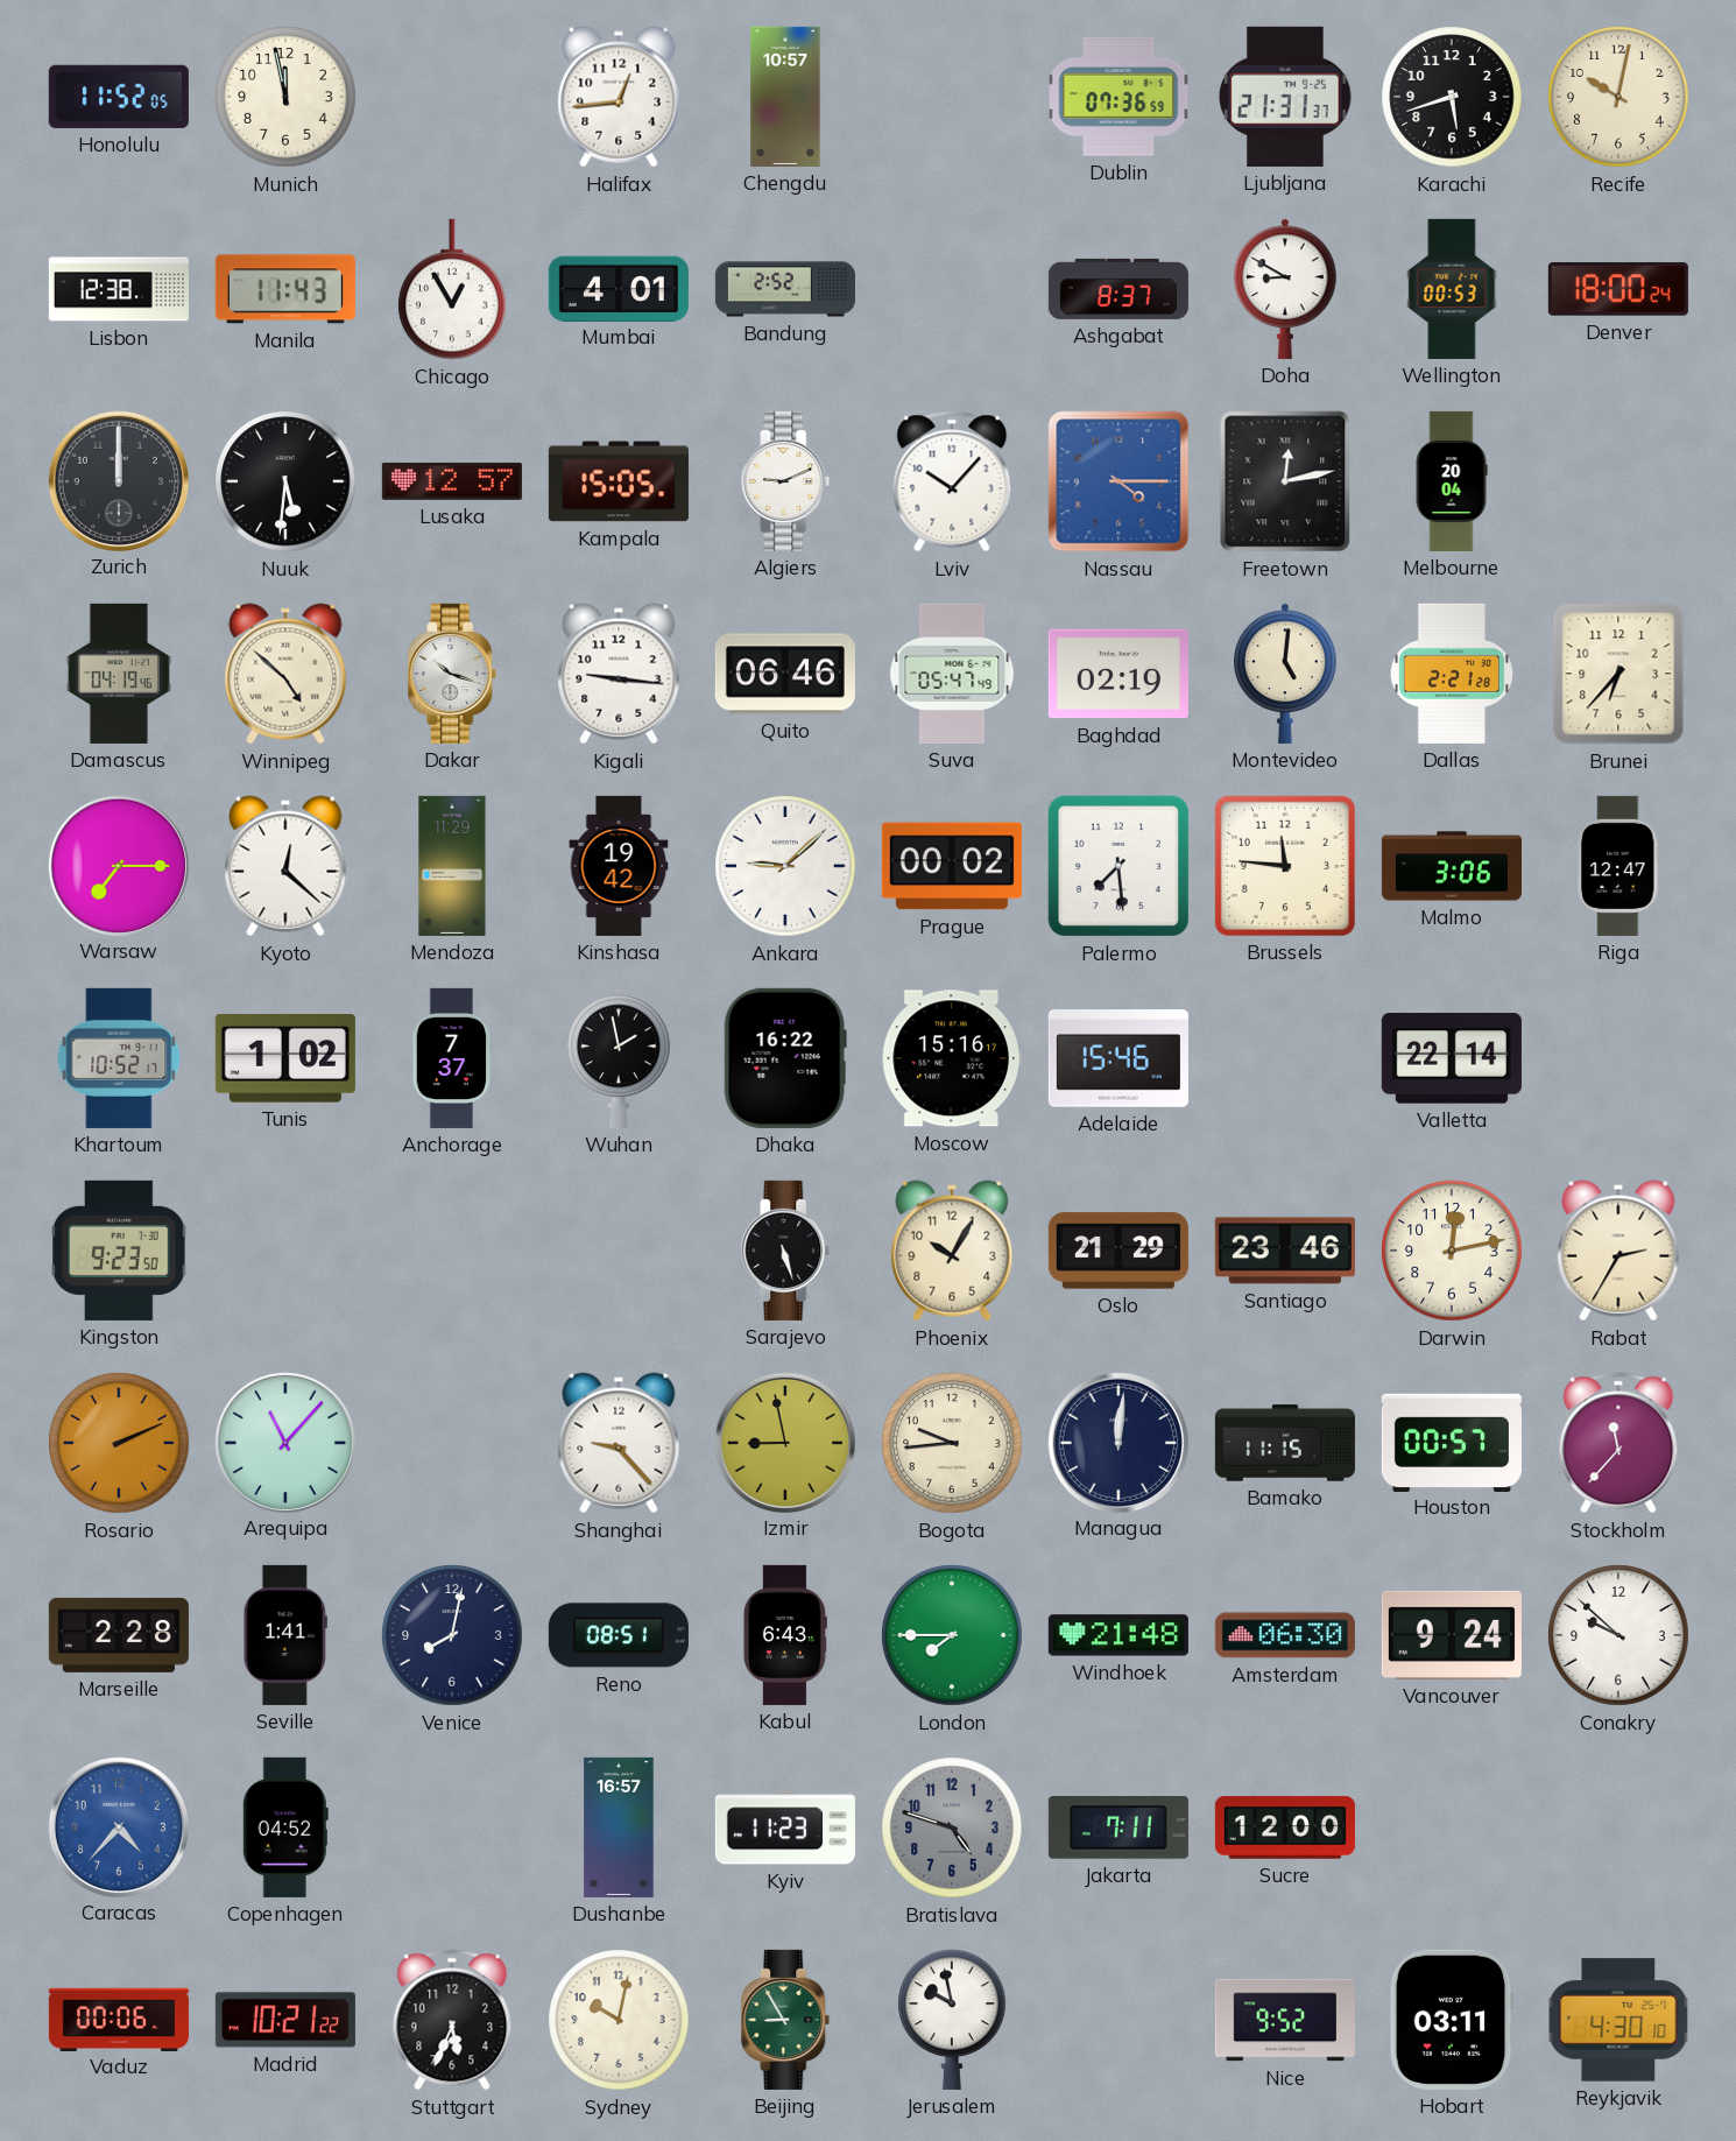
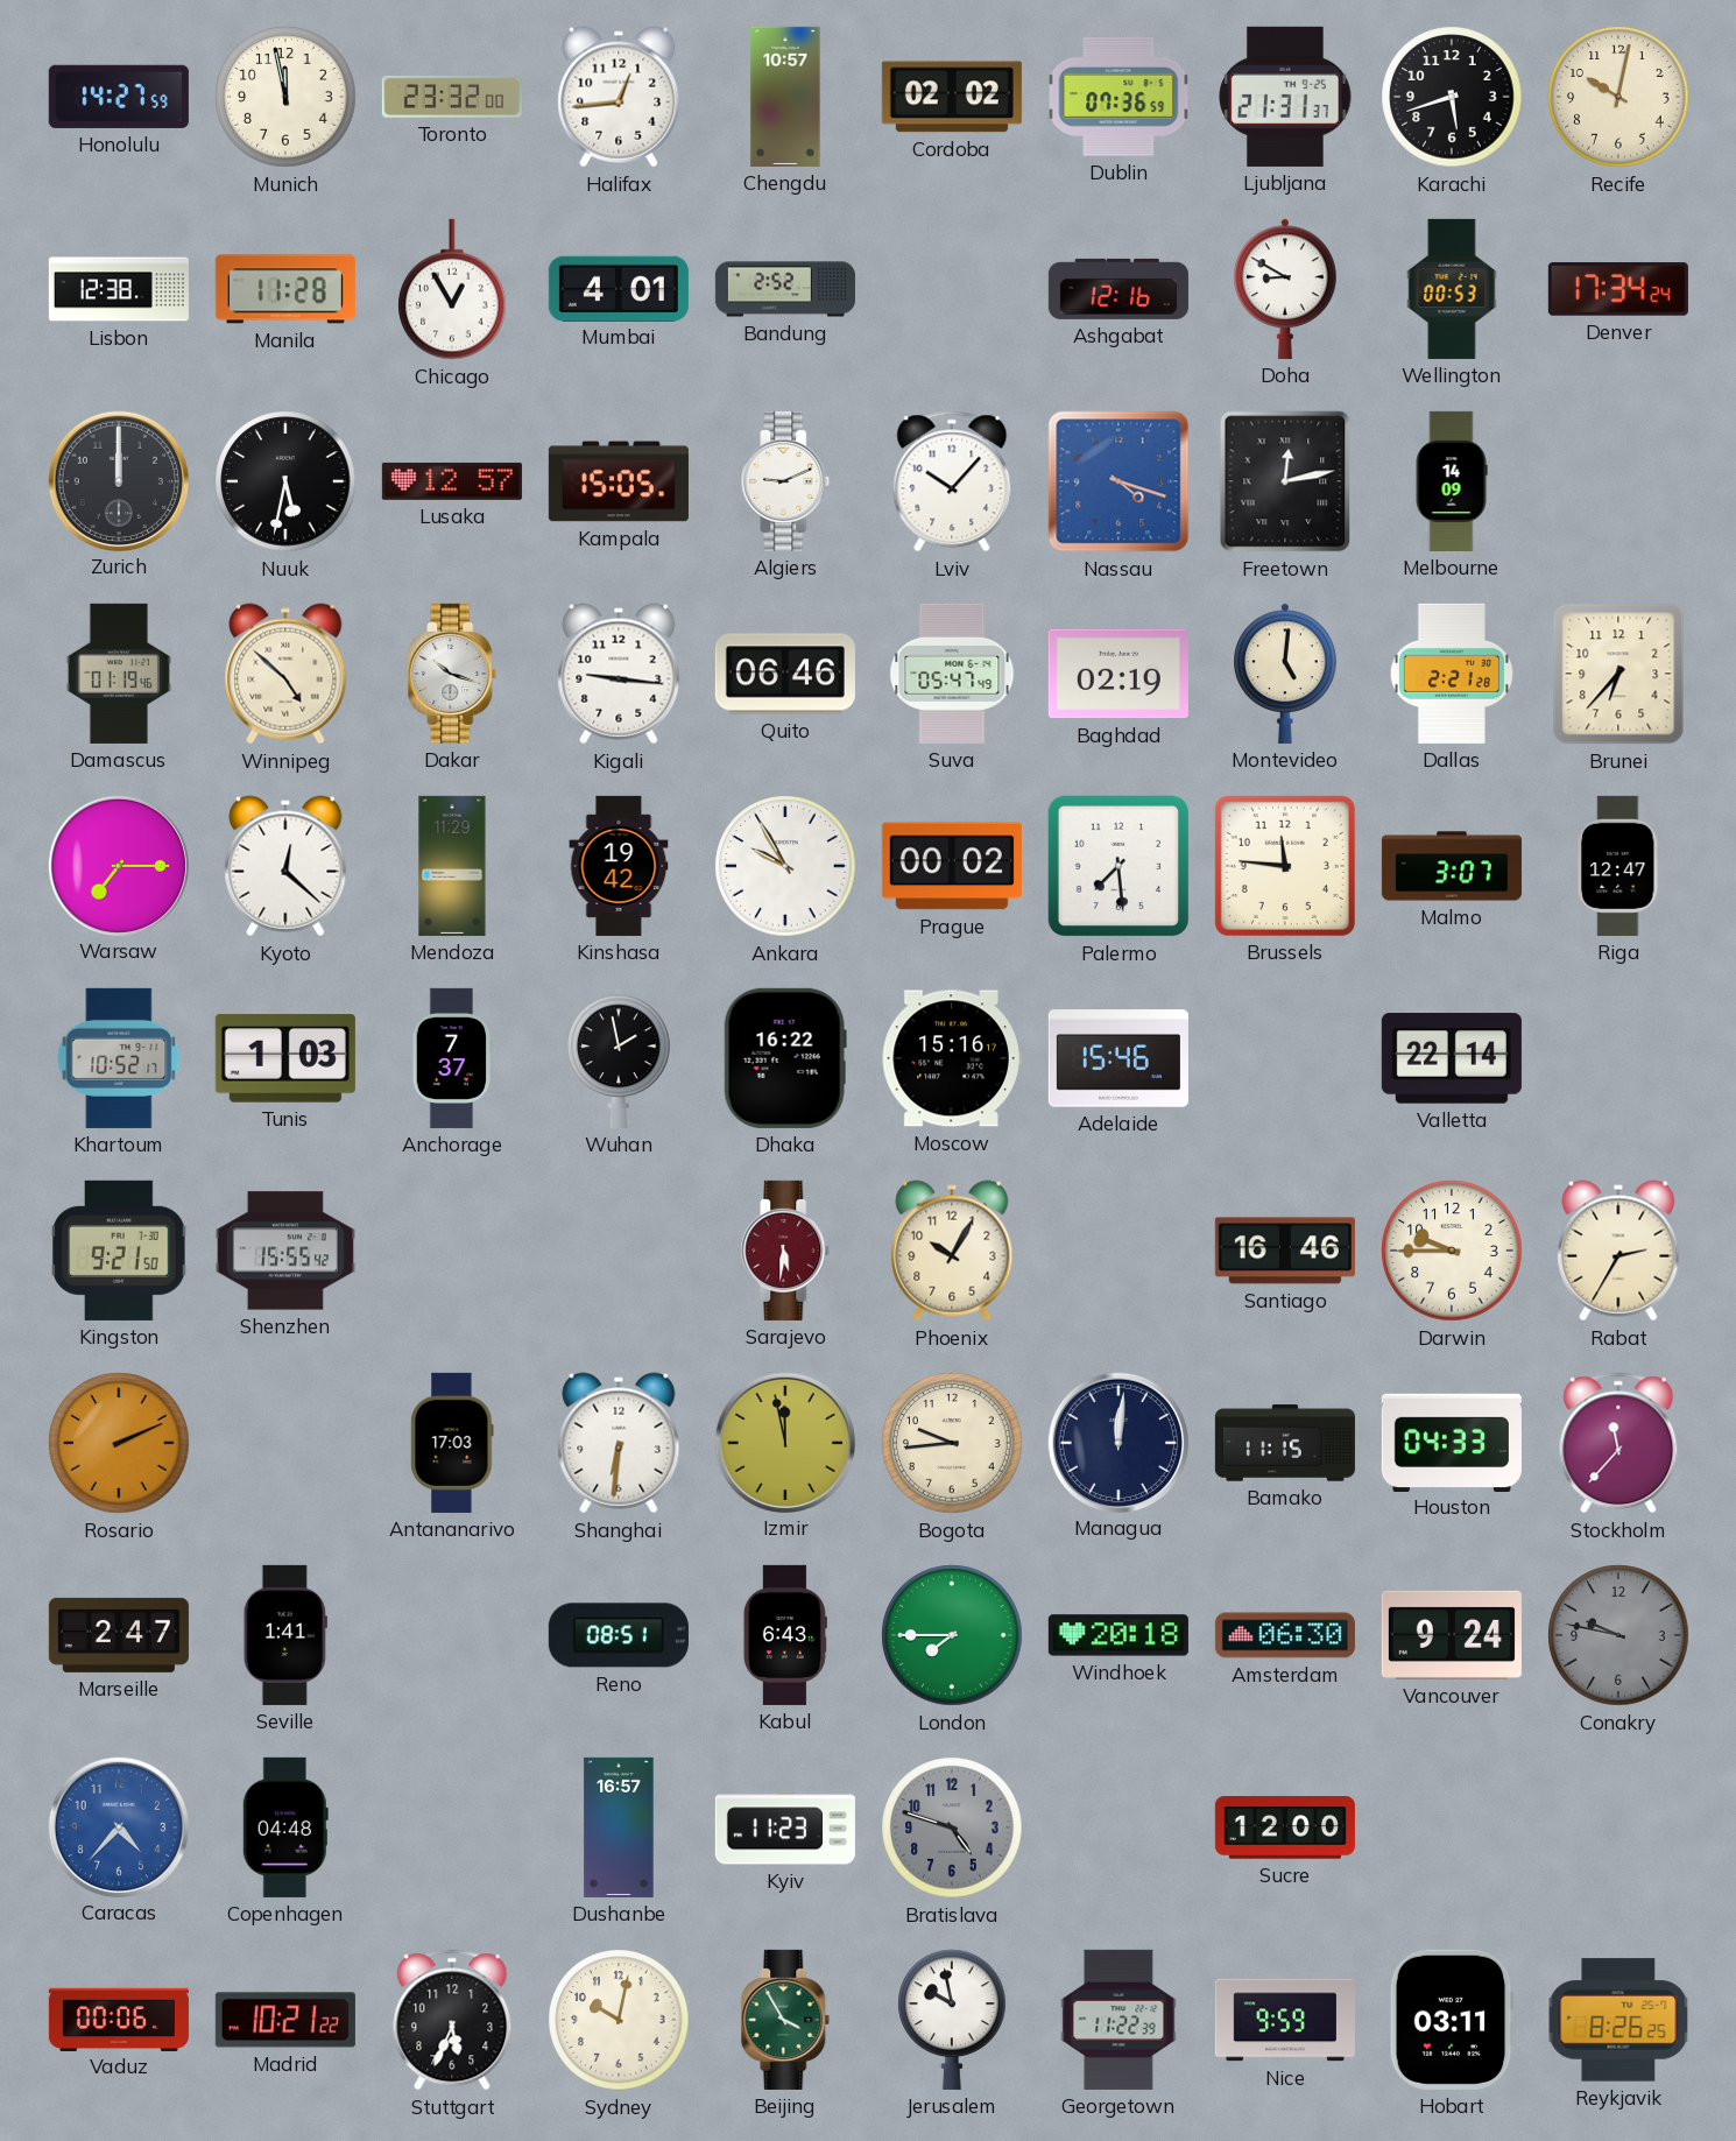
Honolulu: 11:52 -> 14:27
Toronto: none -> 23:32
Cordoba: none -> 02:02
Manila: 11:43 -> 11:28
Ashgabat: 8:37 -> 12:16
Denver: 18:00 -> 17:34
Nuuk: 5:31 -> 5:32
Nassau: 4:15 -> 4:18
Melbourne: 20:04 -> 14:09
Damascus: 04:19 -> 01:19
Ankara: 9:08 -> 9:55
Malmo: 3:06 -> 3:07
Tunis: 1:02 -> 1:03
Kingston: 9:23 -> 9:21
Shenzhen: none -> 15:55
Sarajevo: 5:27 -> 5:31
Sarajevo dial: black -> burgundy
Oslo: 21:29 -> none
Santiago: 23:46 -> 16:46
Darwin: 12:13 -> 9:45
Arequipa: 11:07 -> none
Antananarivo: none -> 17:03
Shanghai: 9:23 -> 6:31
Izmir: 8:58 -> 11:58
Houston: 00:57 -> 04:33
Marseille: 2:28 -> 2:47
Venice: 8:02 -> none
Windhoek: 21:48 -> 20:18
Conakry: 9:52 -> 9:47
Conakry dial: white -> grey
Copenhagen: 04:52 -> 04:48
Jakarta: 7:11 -> none
Beijing: 8:55 -> 3:55
Georgetown: none -> 11:22
Nice: 9:52 -> 9:59
Reykjavik: 4:30 -> 8:26
